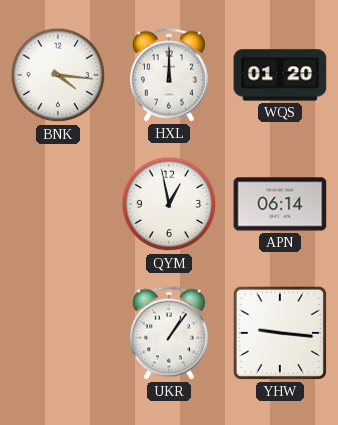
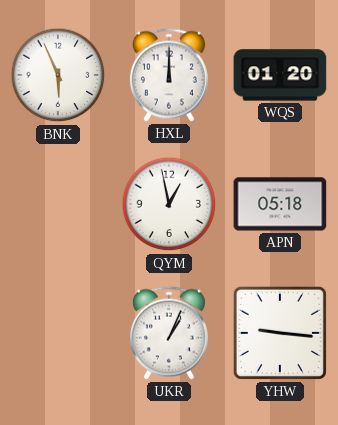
BNK: 4:16 -> 5:56
APN: 06:14 -> 05:18
UKR: 1:06 -> 1:04
